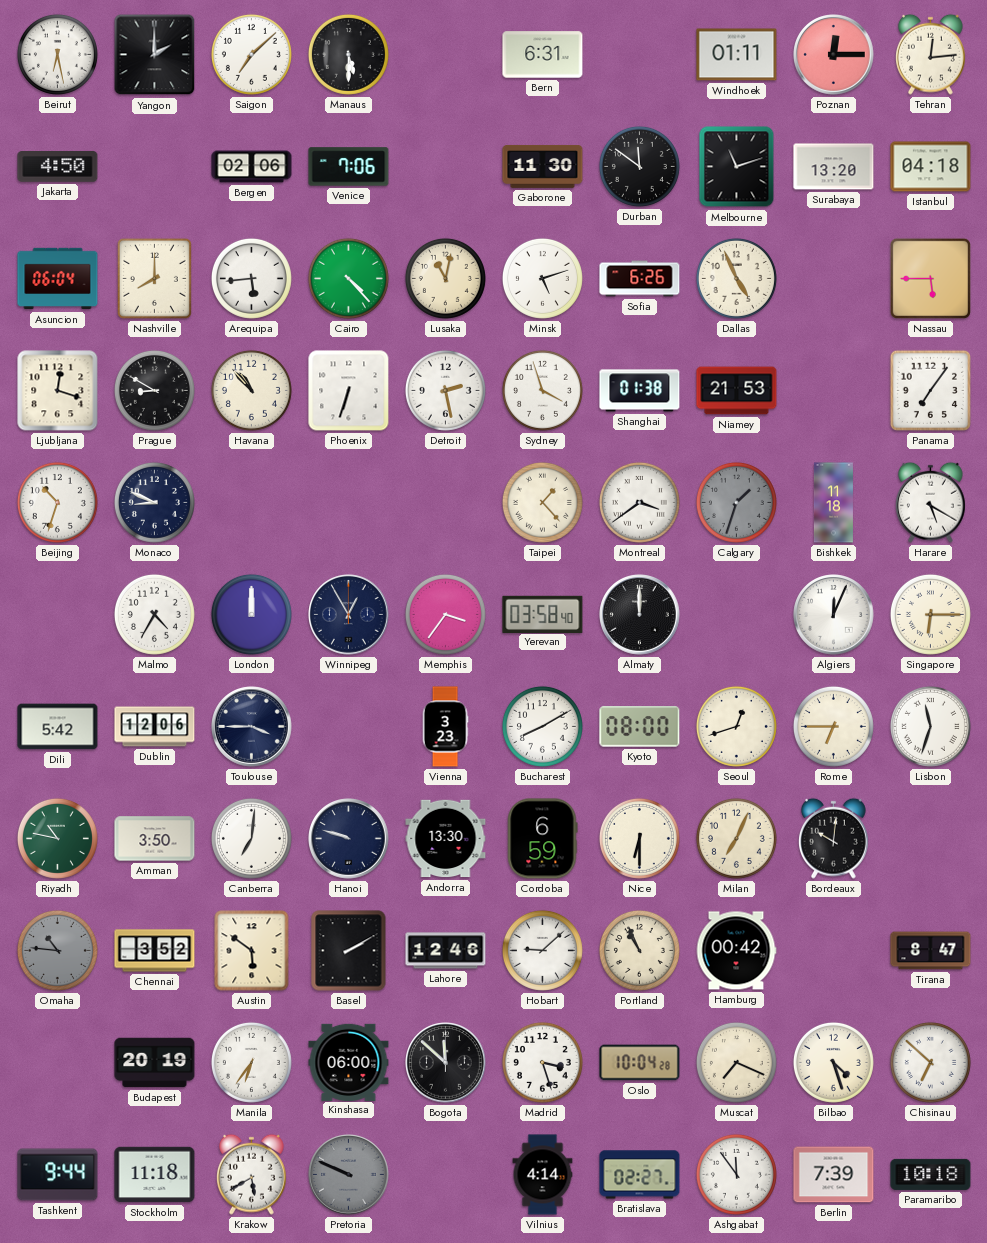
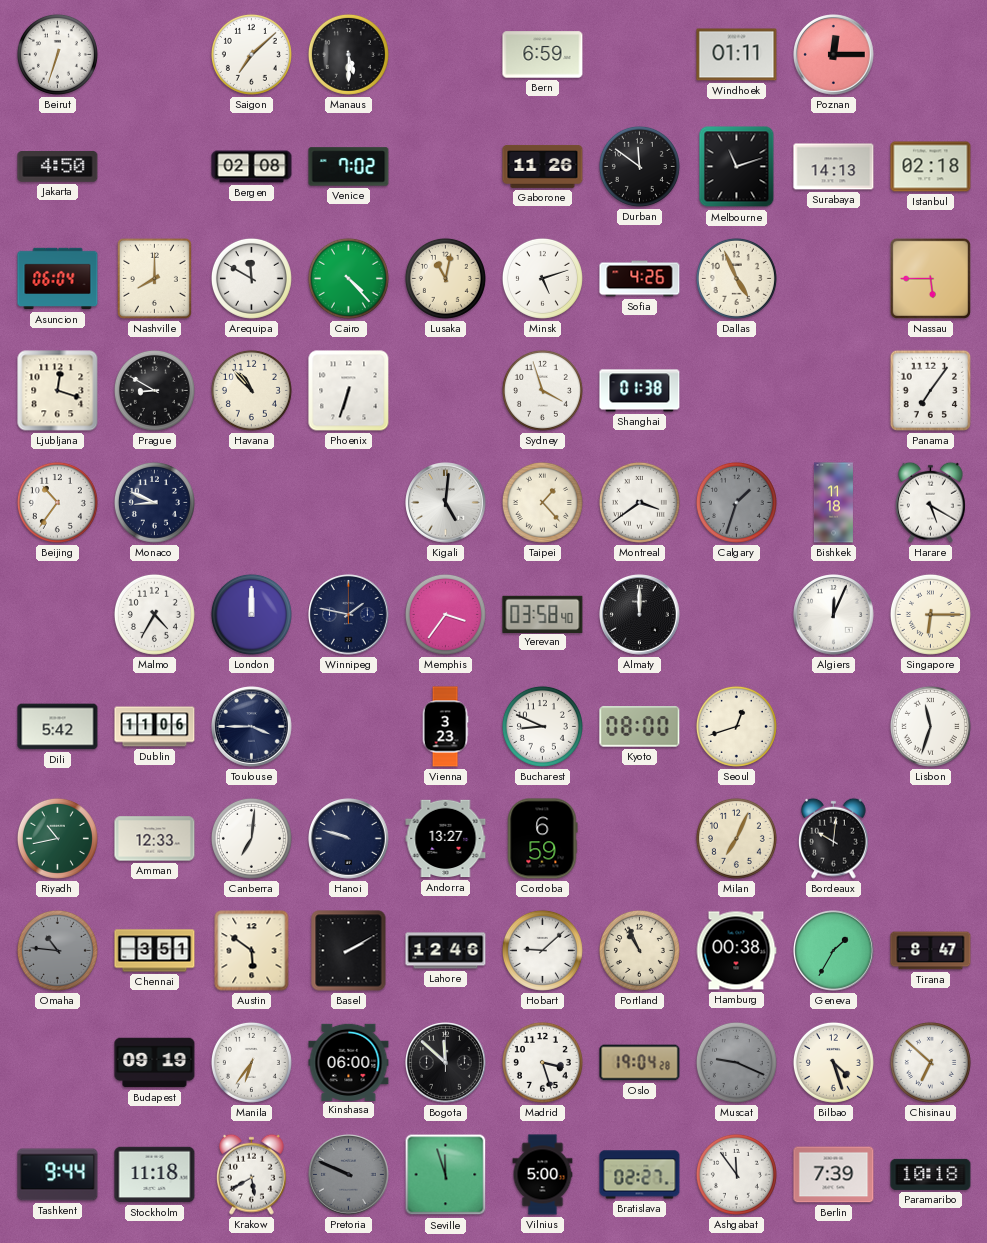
Beirut: 6:28 -> 6:33
Yangon: 2:00 -> none
Bern: 6:31 -> 6:59
Tehran: 12:14 -> none
Bergen: 02:06 -> 02:08
Venice: 7:06 -> 7:02
Gaborone: 11:30 -> 11:26
Surabaya: 13:20 -> 14:13
Istanbul: 04:18 -> 02:18
Arequipa: 5:44 -> 11:50
Sofia: 6:26 -> 4:26
Detroit: 2:28 -> none
Niamey: 21:53 -> none
Beijing: 10:33 -> 10:36
Kigali: none -> 5:01
Winnipeg: 12:55 -> 1:47
Dublin: 12:06 -> 11:06
Bucharest: 8:10 -> 8:49
Rome: 6:45 -> none
Riyadh: 10:47 -> 10:43
Amman: 3:50 -> 12:33
Andorra: 13:30 -> 13:27
Nice: 6:30 -> none
Chennai: 3:52 -> 3:51
Hamburg: 00:42 -> 00:38
Geneva: none -> 1:35
Budapest: 20:19 -> 09:19
Oslo: 10:04 -> 19:04
Muscat: 7:19 -> 9:19
Muscat dial: cream -> grey
Seville: none -> 11:57
Vilnius: 4:14 -> 5:00
